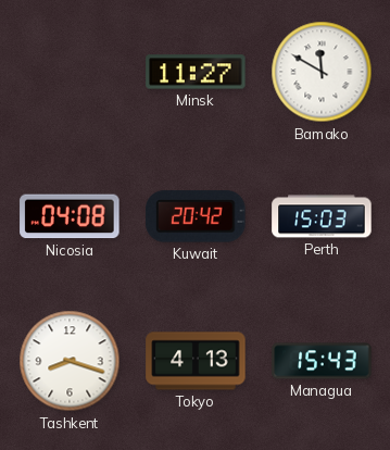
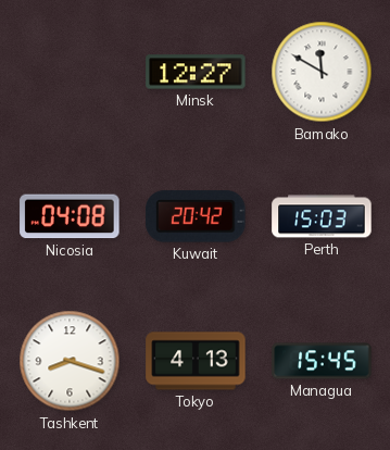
Minsk: 11:27 -> 12:27
Managua: 15:43 -> 15:45
